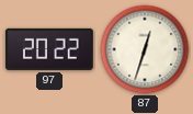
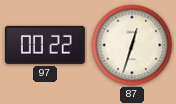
97: 20:22 -> 00:22
